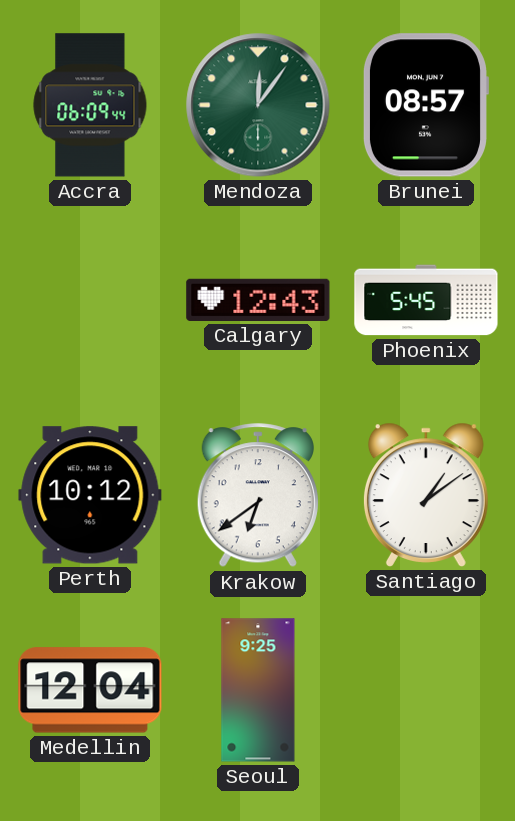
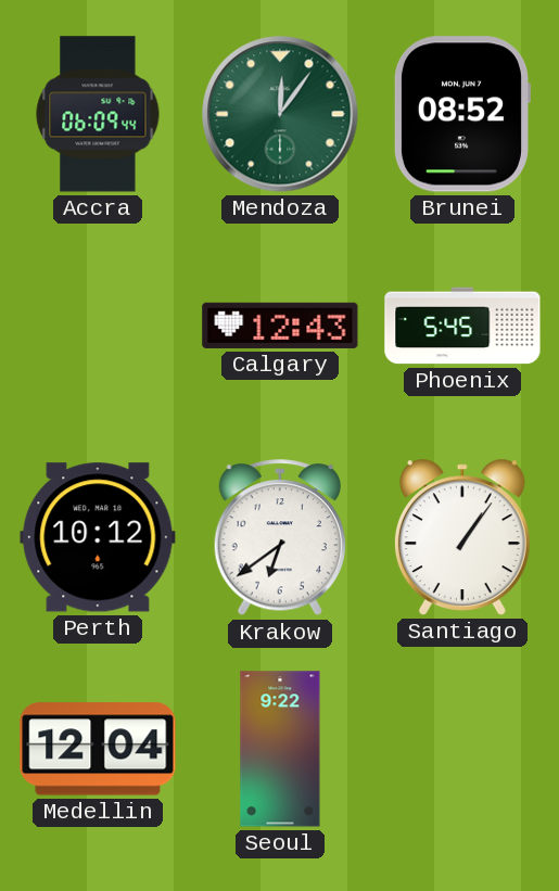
Brunei: 08:57 -> 08:52
Santiago: 1:09 -> 1:06
Seoul: 9:25 -> 9:22
